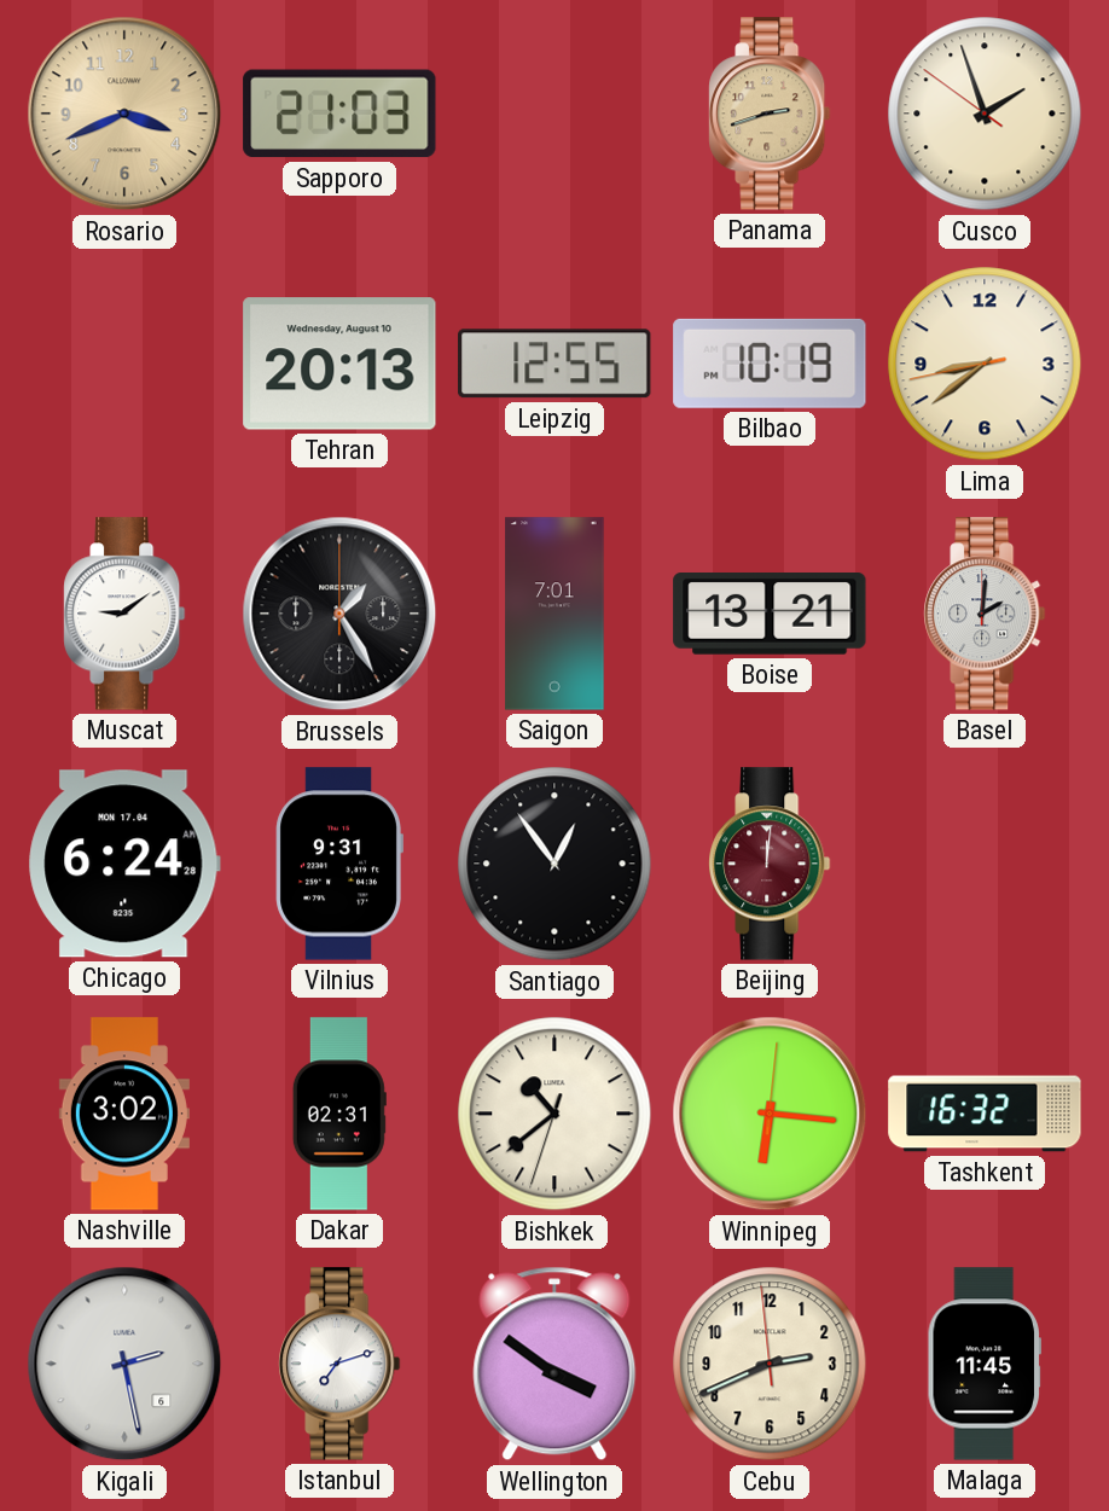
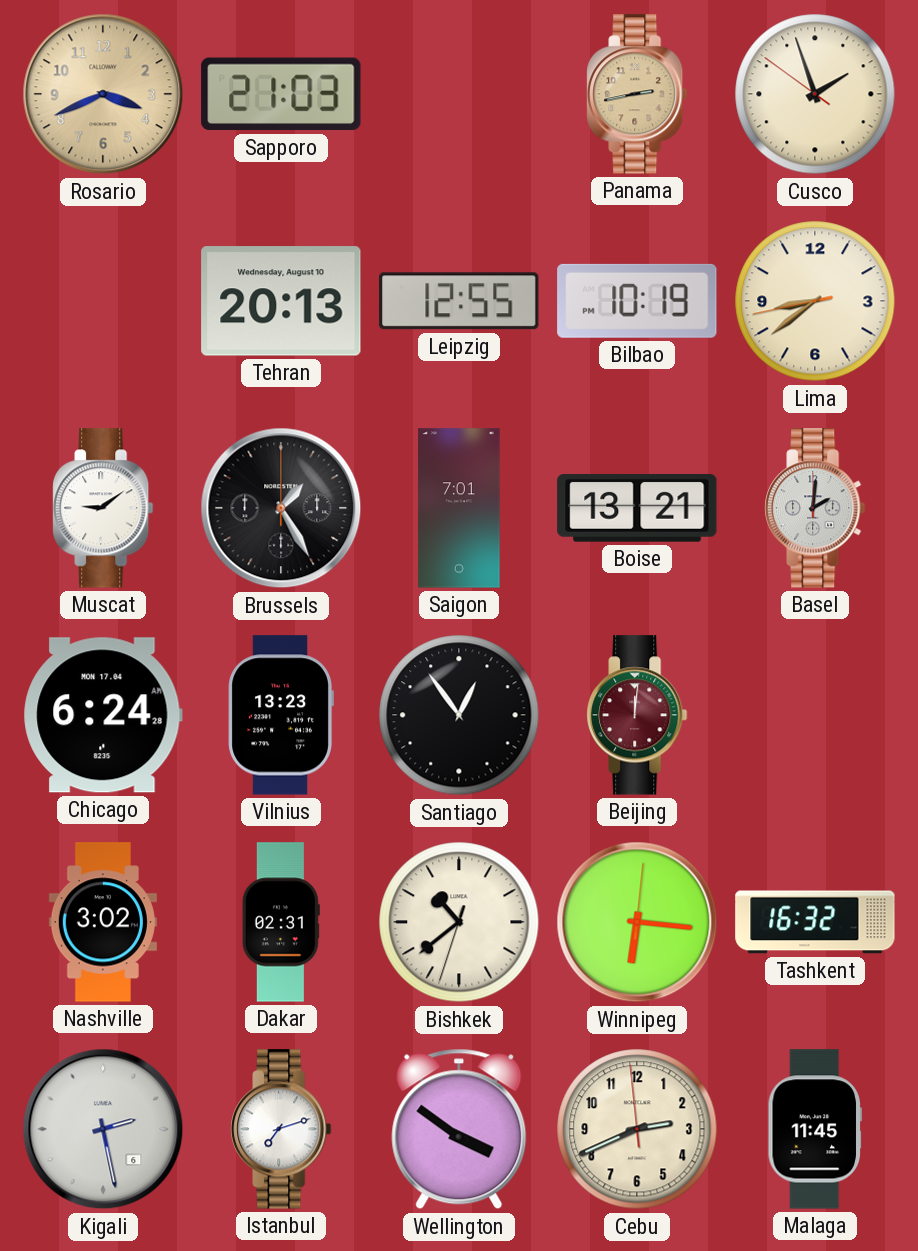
Panama: 2:42 -> 2:43
Vilnius: 9:31 -> 13:23
